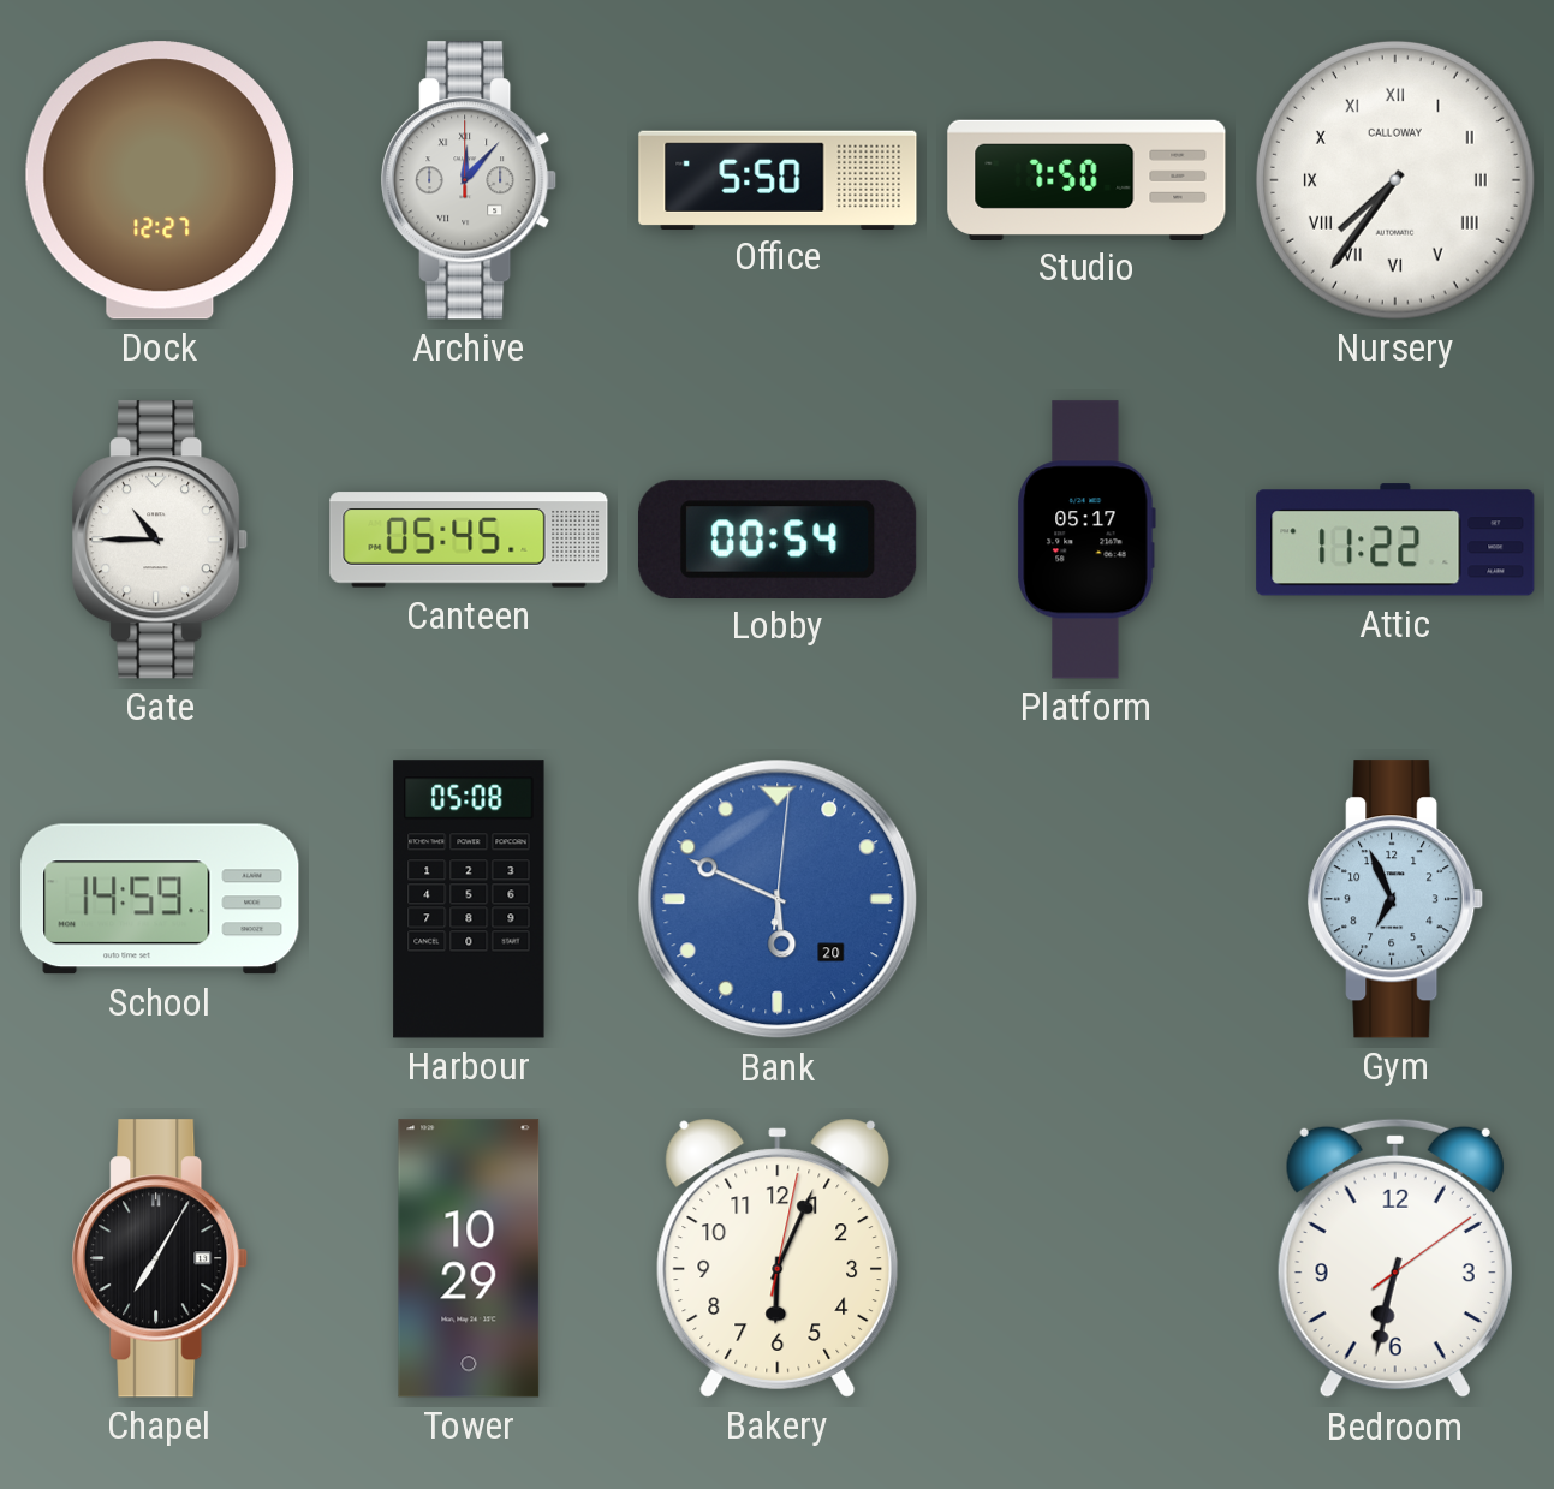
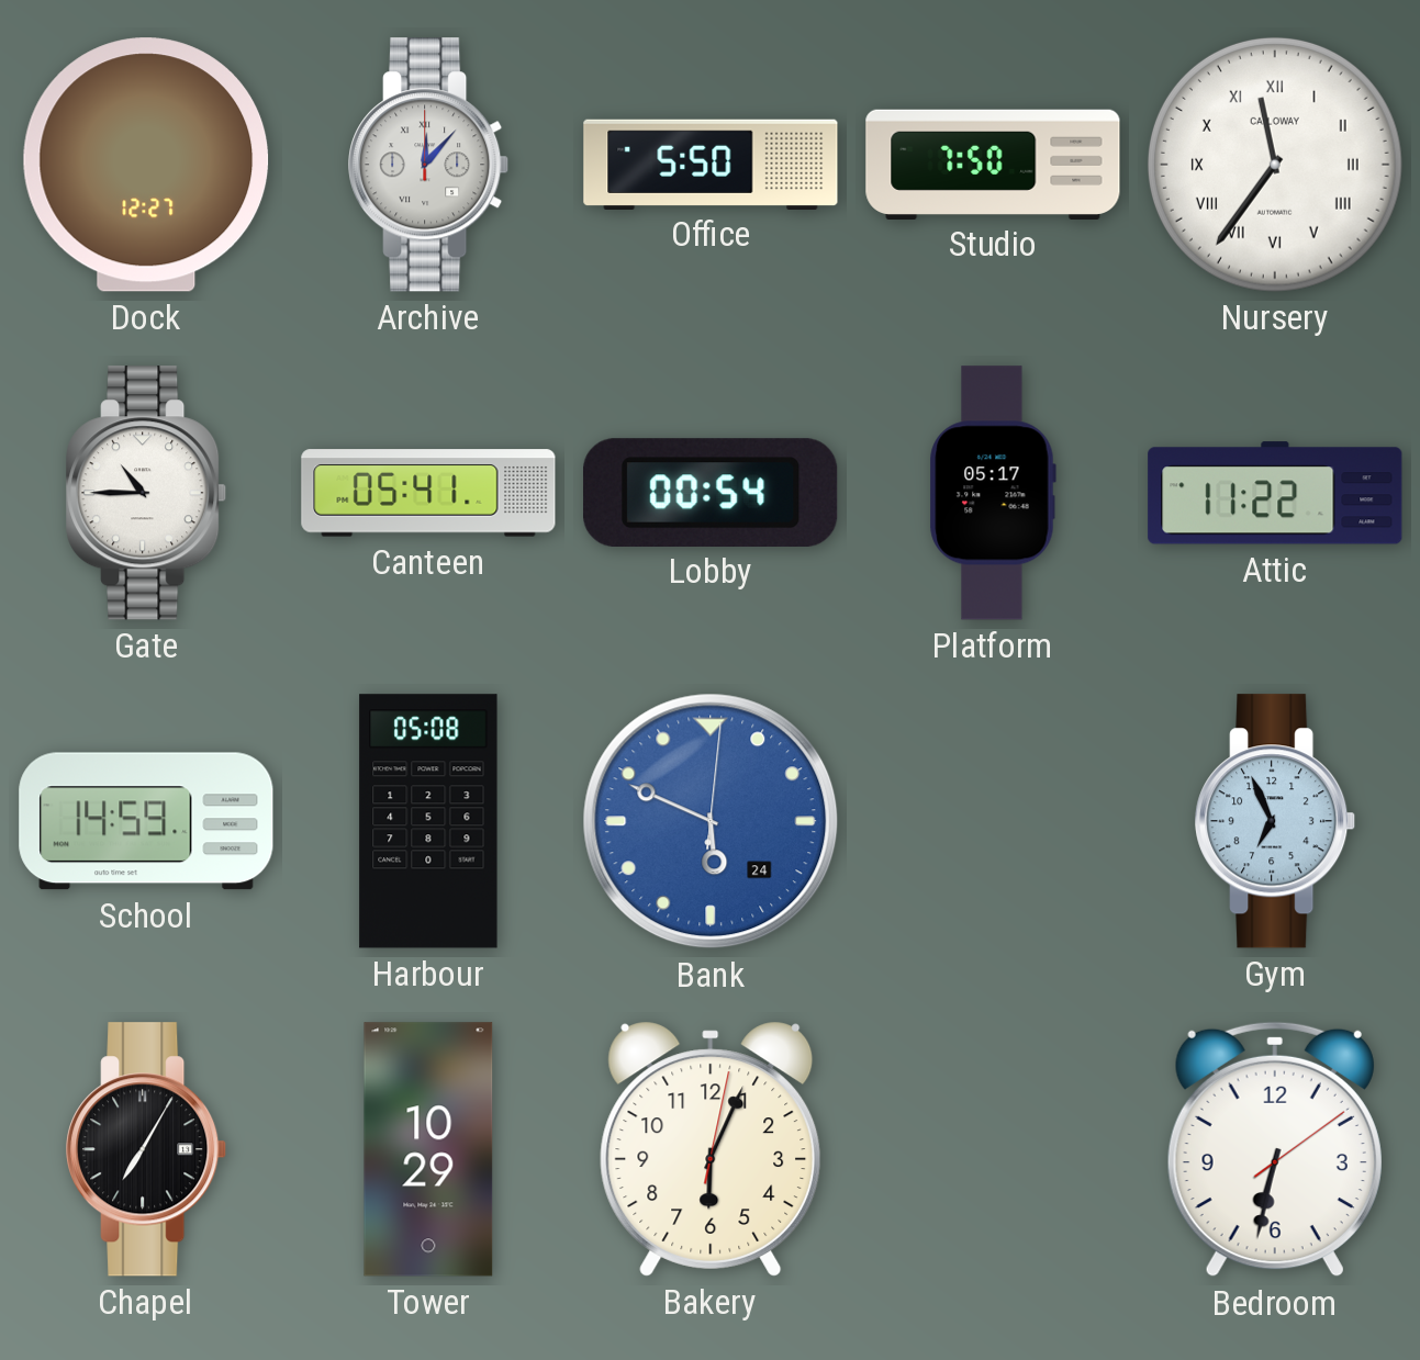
Nursery: 7:36 -> 11:36
Canteen: 05:45 -> 05:41
Bank date: 20 -> 24
